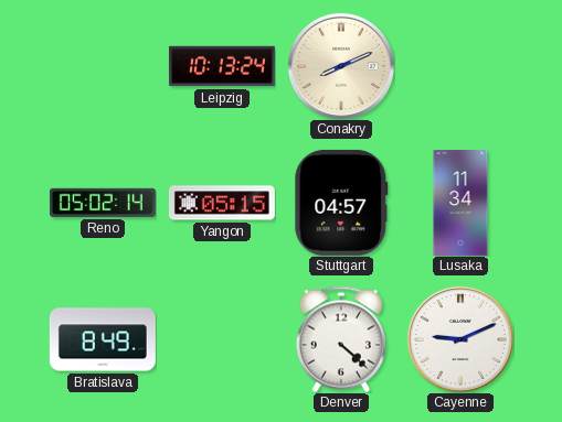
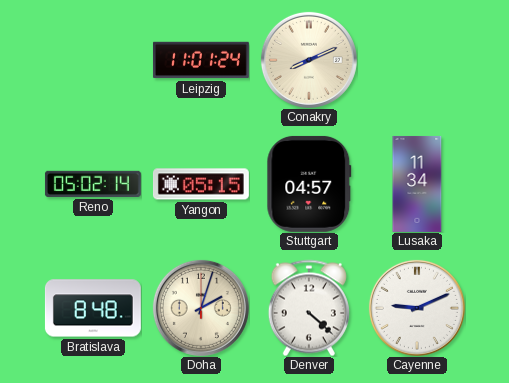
Leipzig: 10:13 -> 11:01
Bratislava: 8:49 -> 8:48
Doha: none -> 2:03
